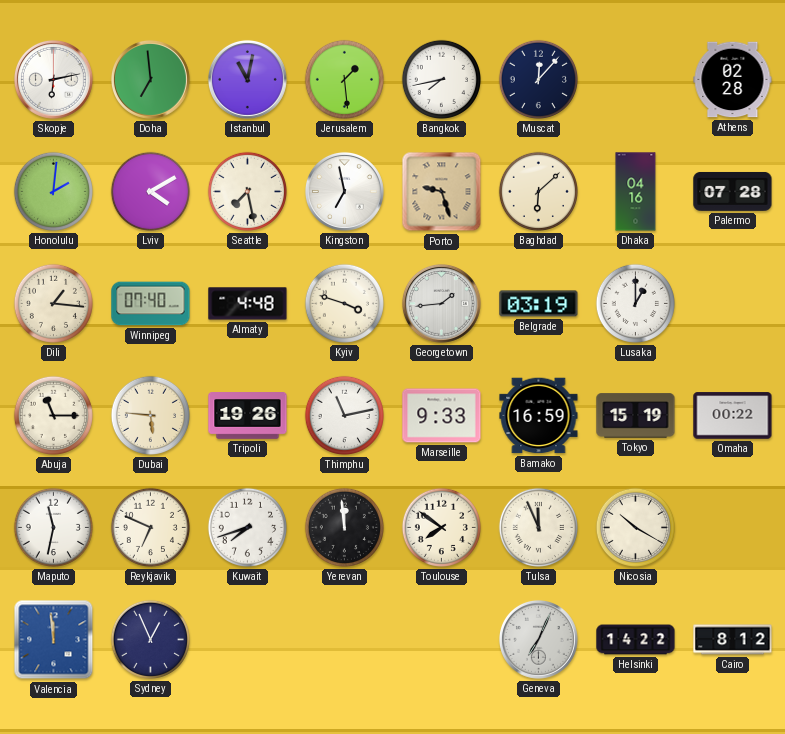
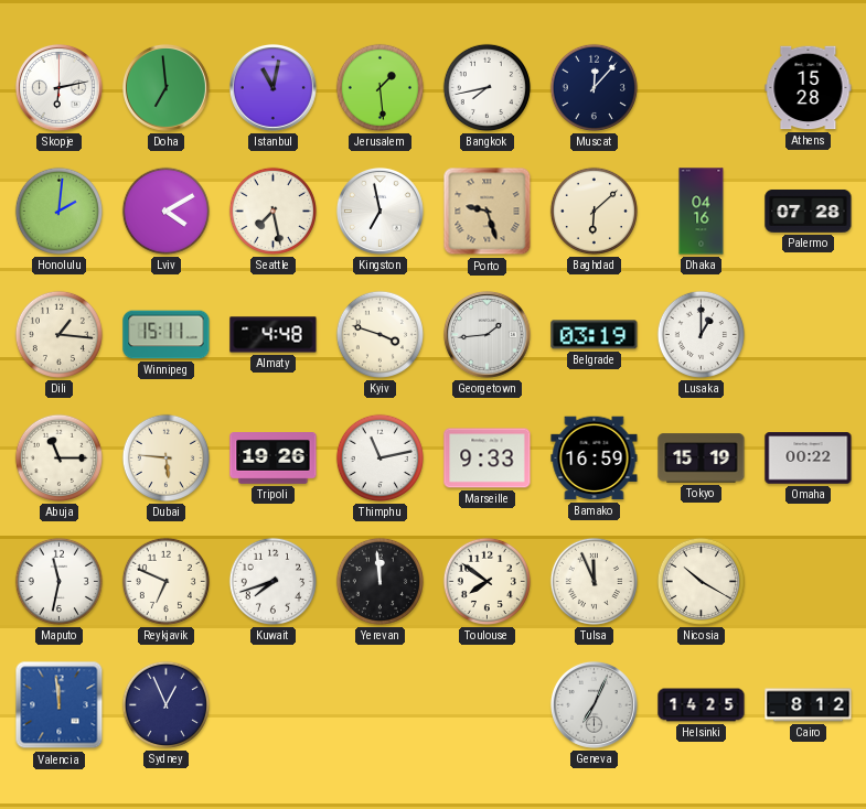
Athens: 02:28 -> 15:28
Winnipeg: 07:40 -> 15:11
Helsinki: 14:22 -> 14:25
